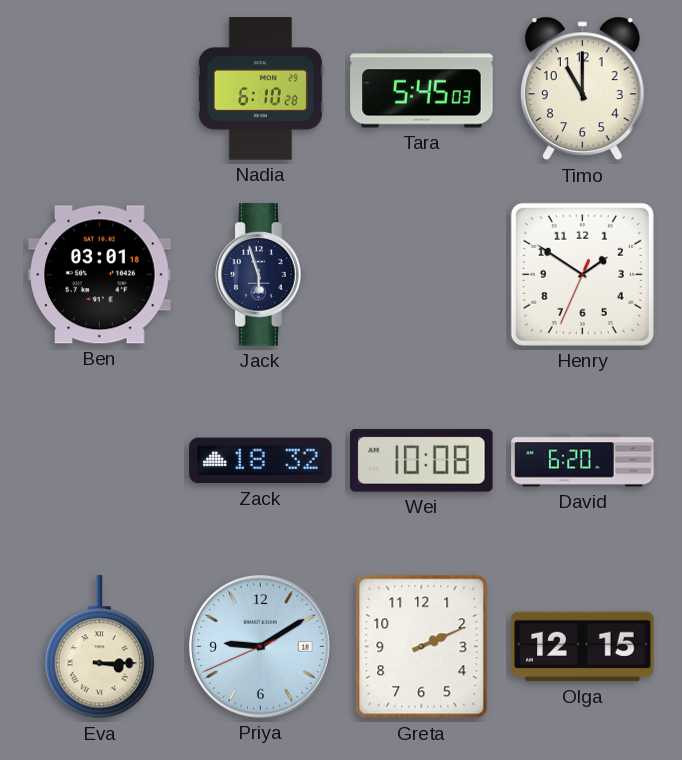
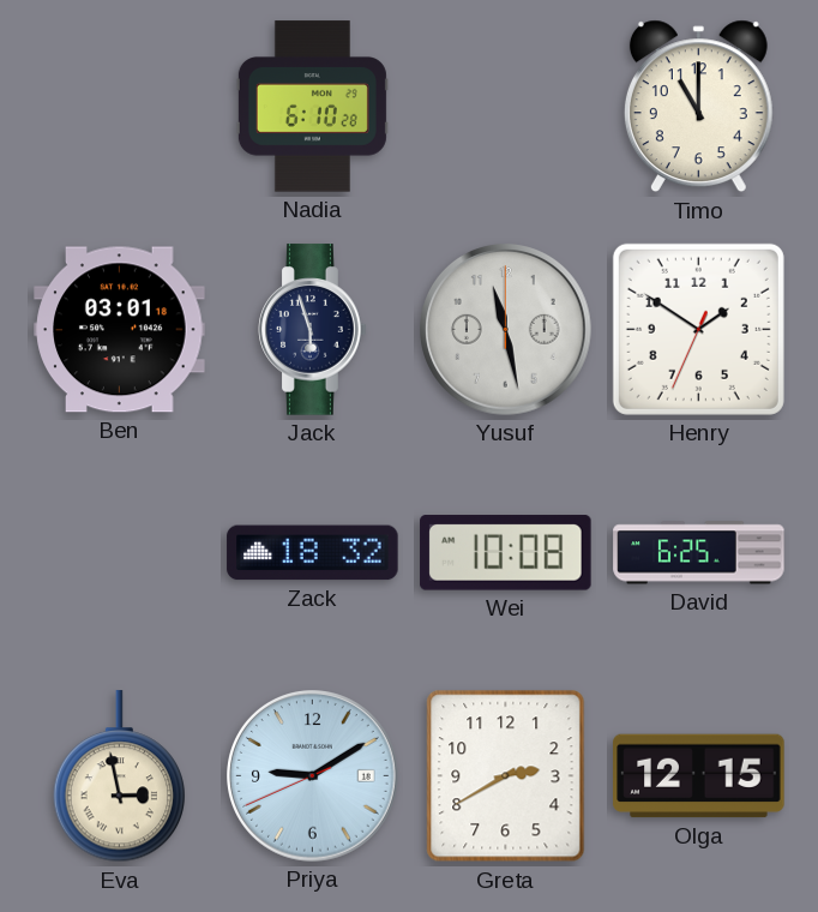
Tara: 5:45 -> none
Yusuf: none -> 11:28
David: 6:20 -> 6:25
Eva: 3:15 -> 2:58
Greta: 2:11 -> 2:40
